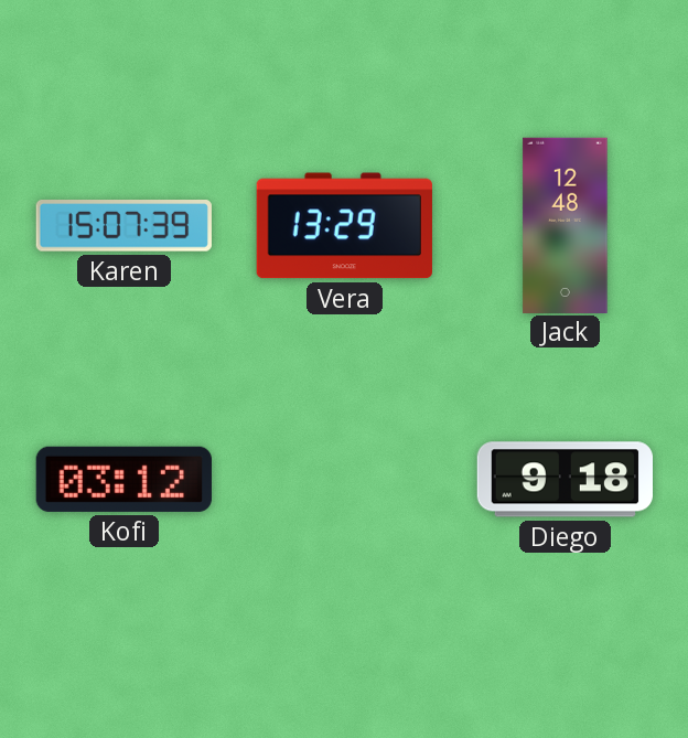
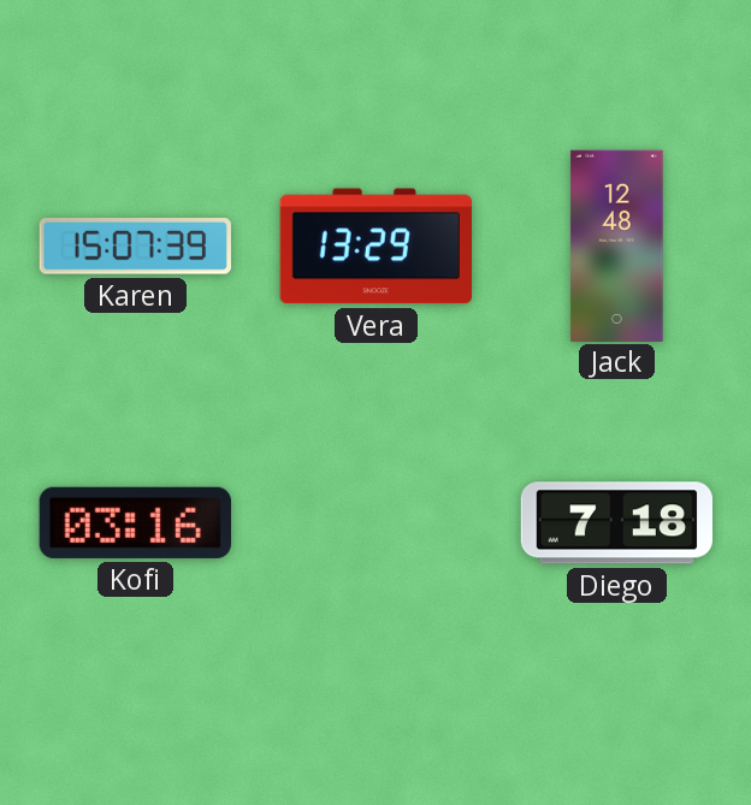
Kofi: 03:12 -> 03:16
Diego: 9:18 -> 7:18
